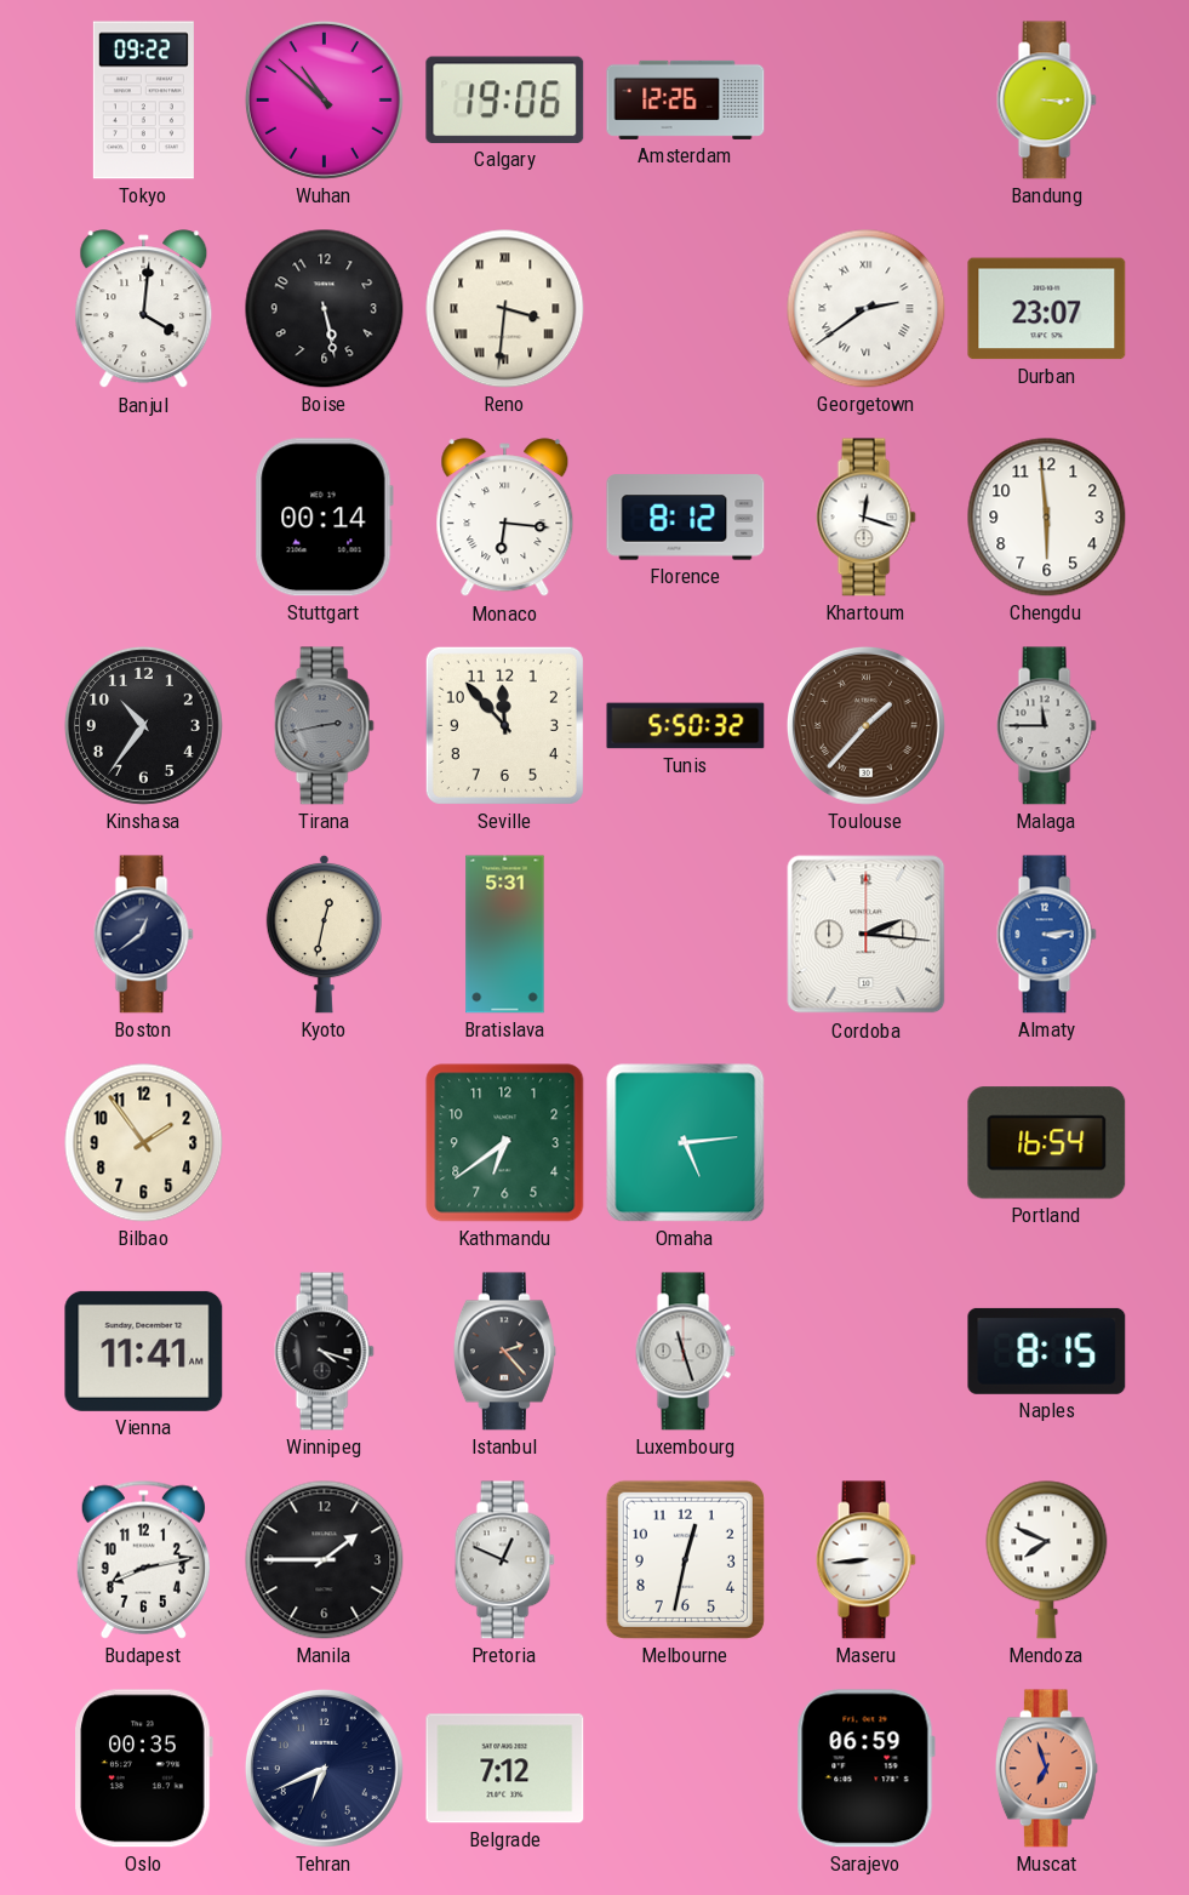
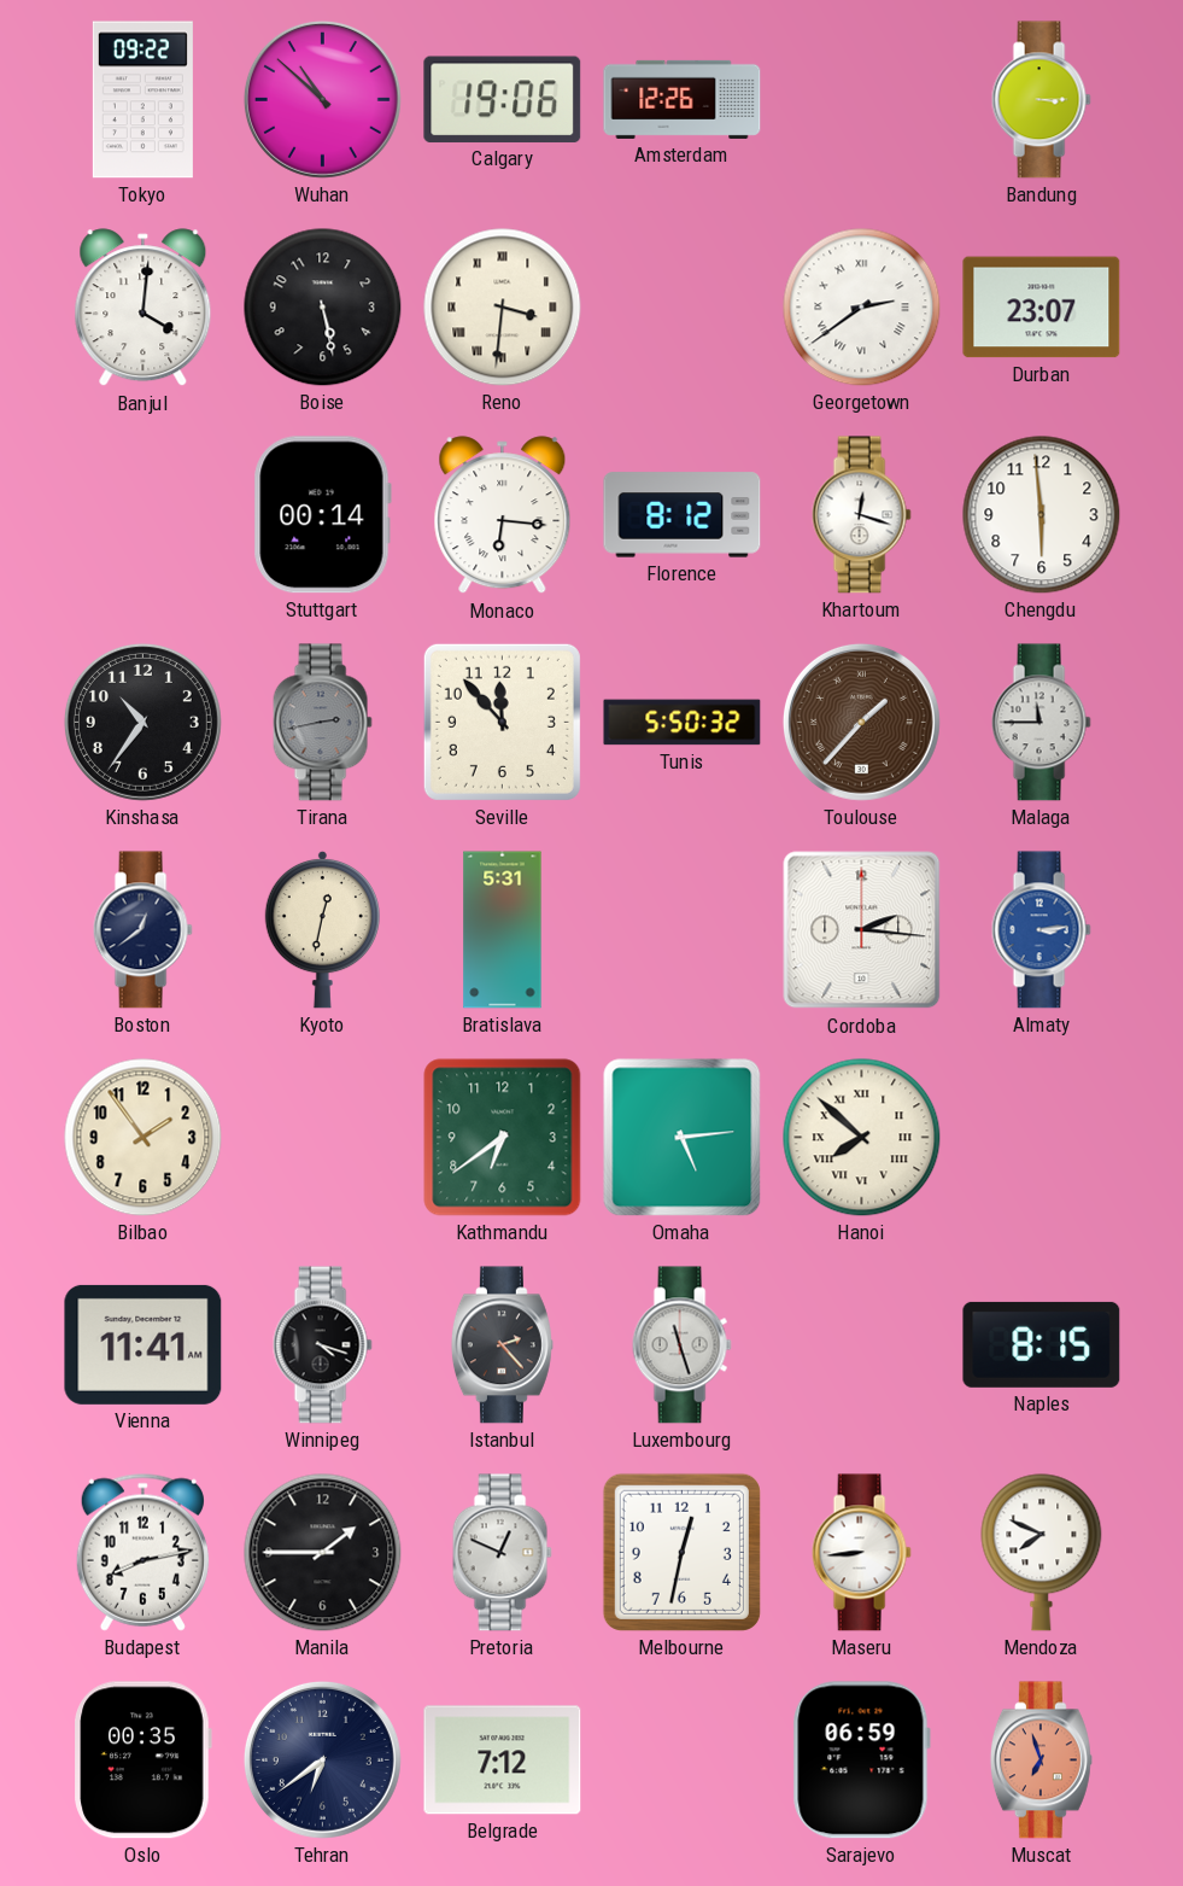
Hanoi: none -> 7:52
Portland: 16:54 -> none
Tehran: 6:41 -> 6:39
